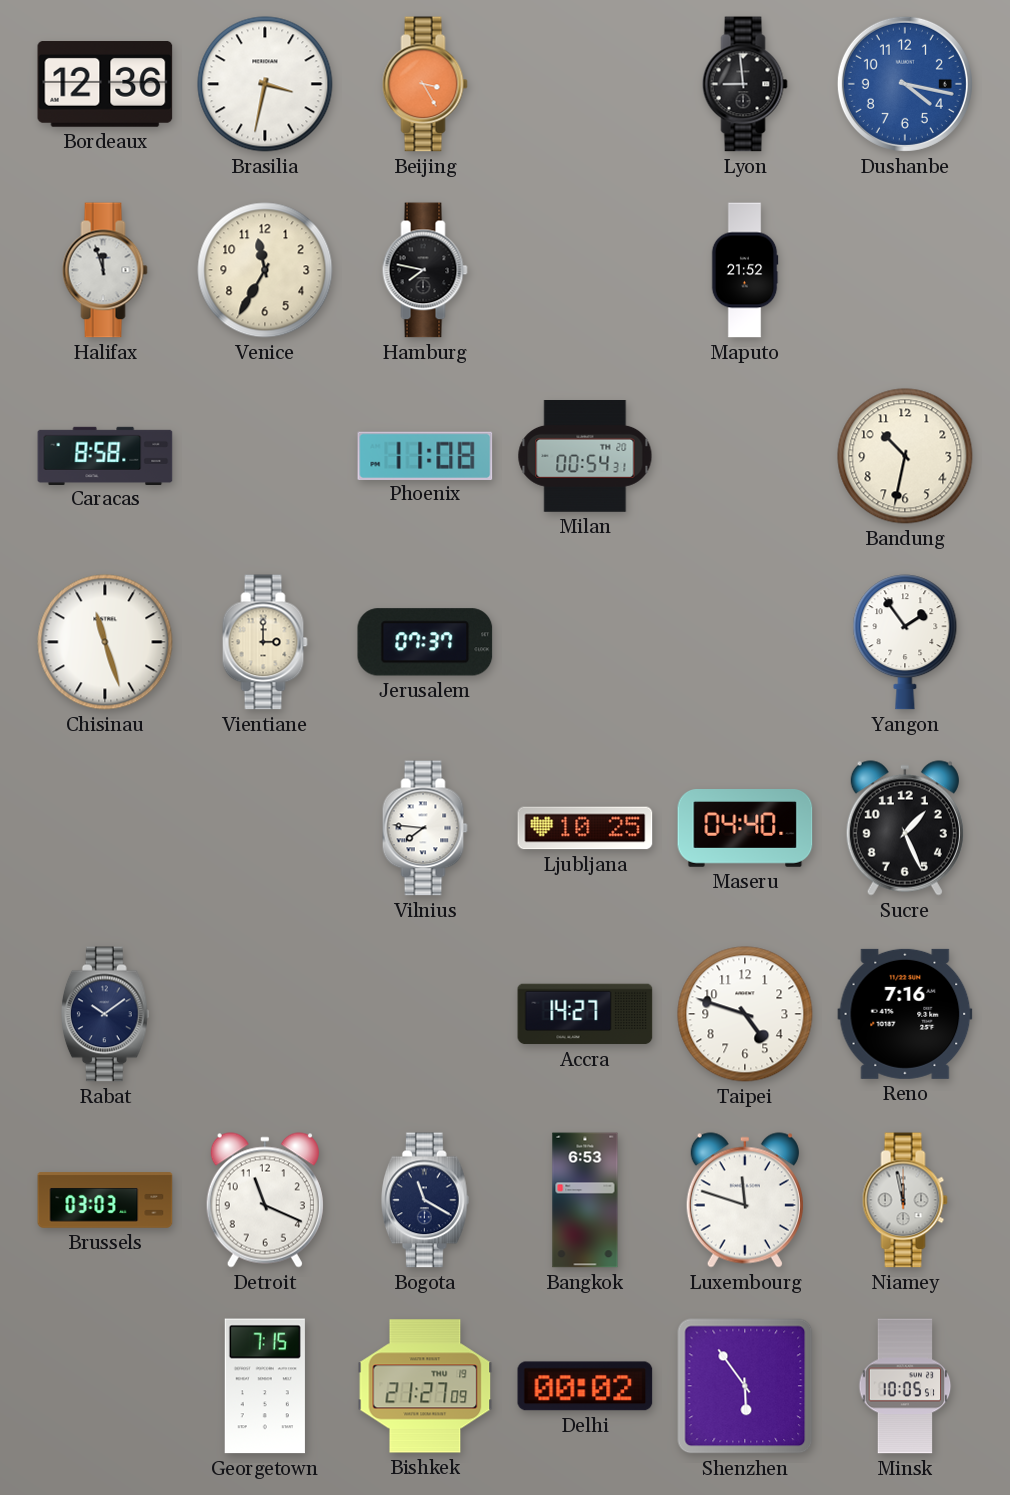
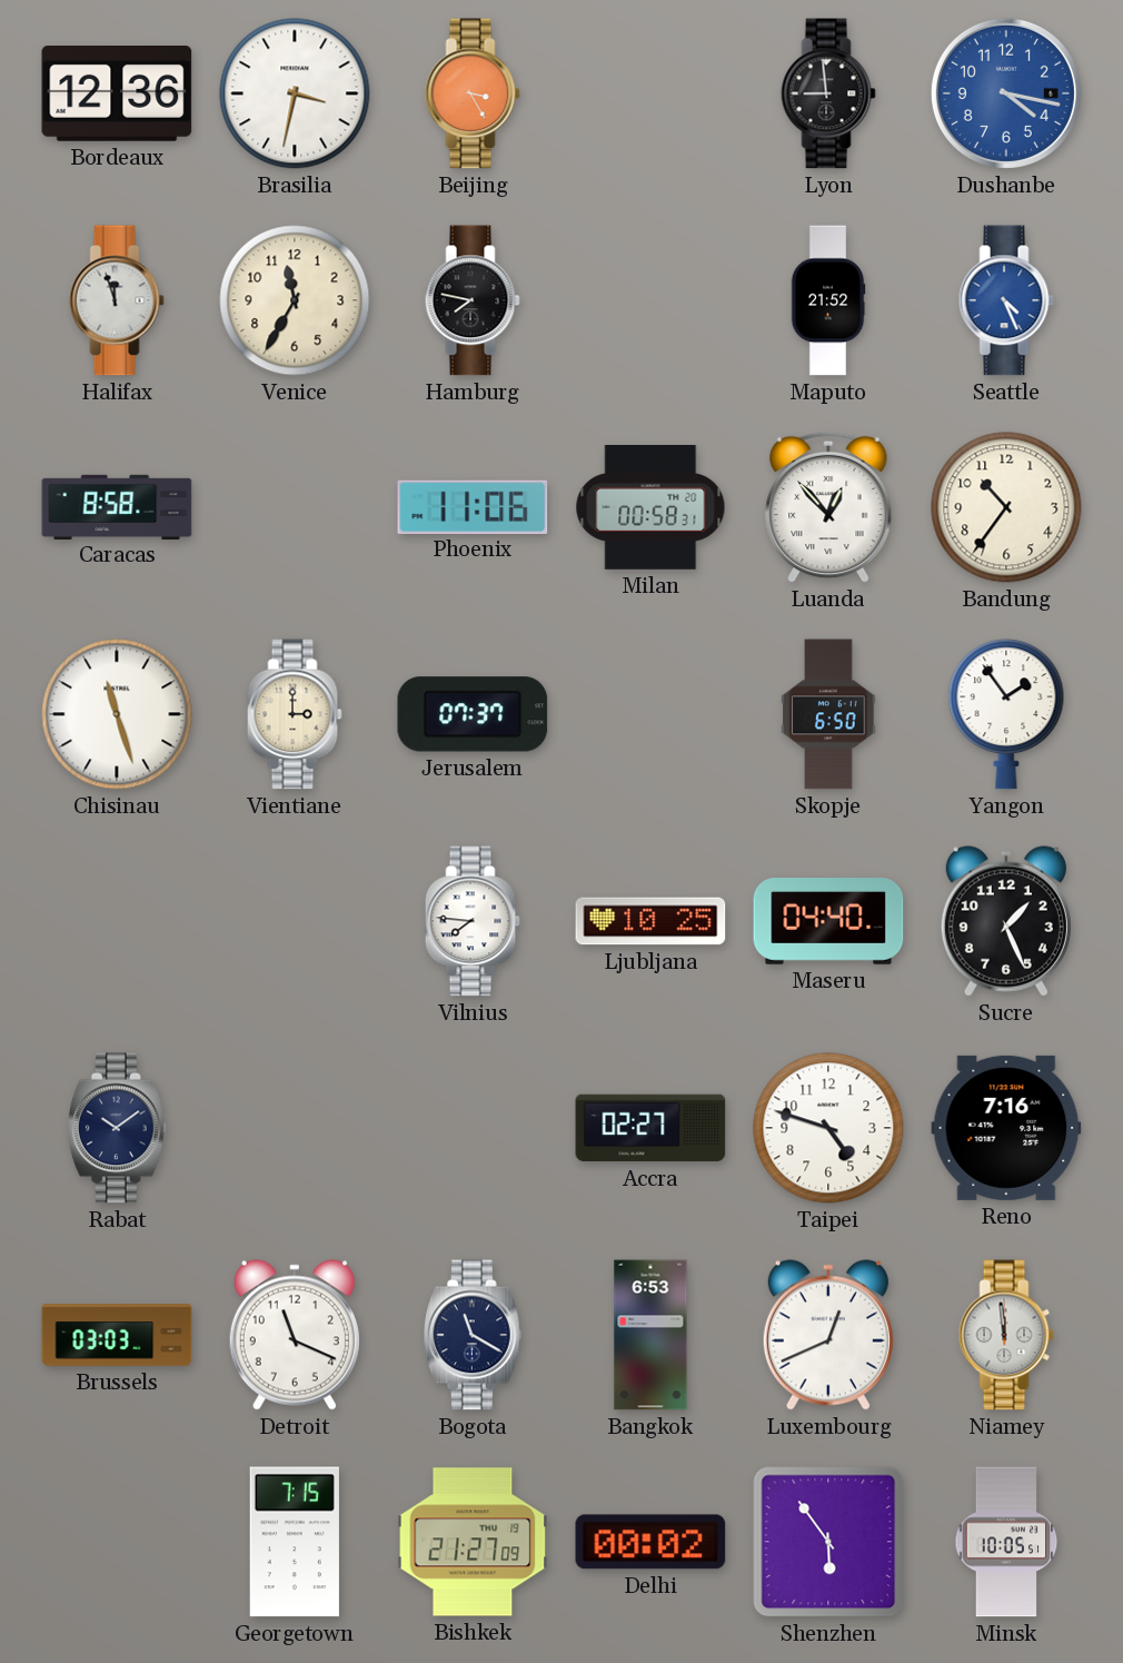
Seattle: none -> 4:26
Phoenix: 11:08 -> 11:06
Milan: 00:54 -> 00:58
Luanda: none -> 12:53
Bandung: 10:32 -> 10:36
Skopje: none -> 6:50
Accra: 14:27 -> 02:27
Luxembourg: 11:48 -> 12:41
Niamey: 11:58 -> 11:59
